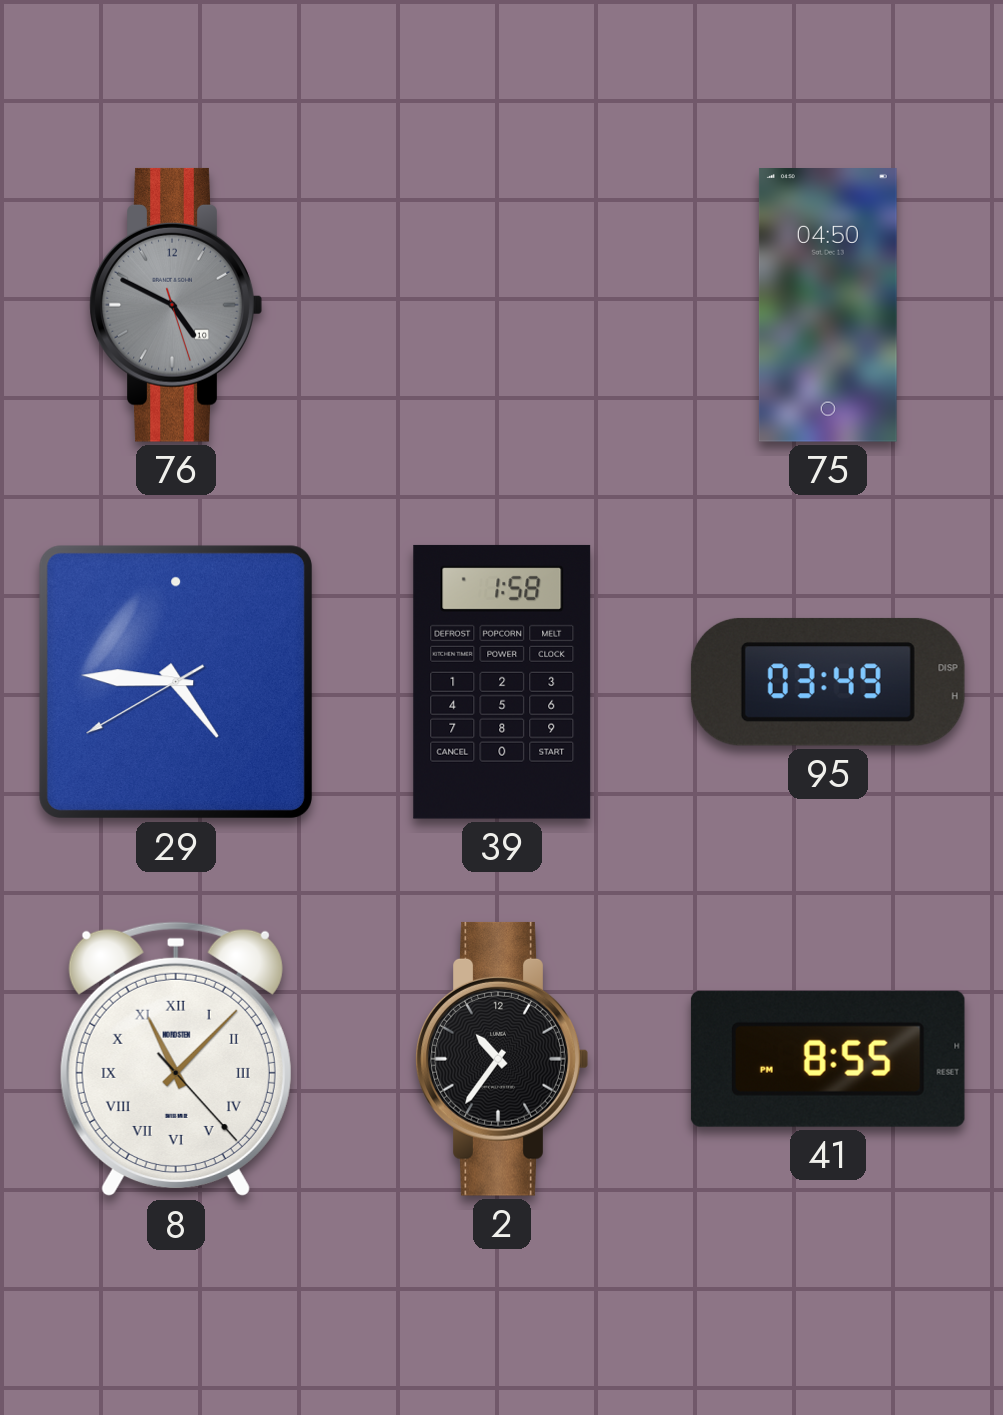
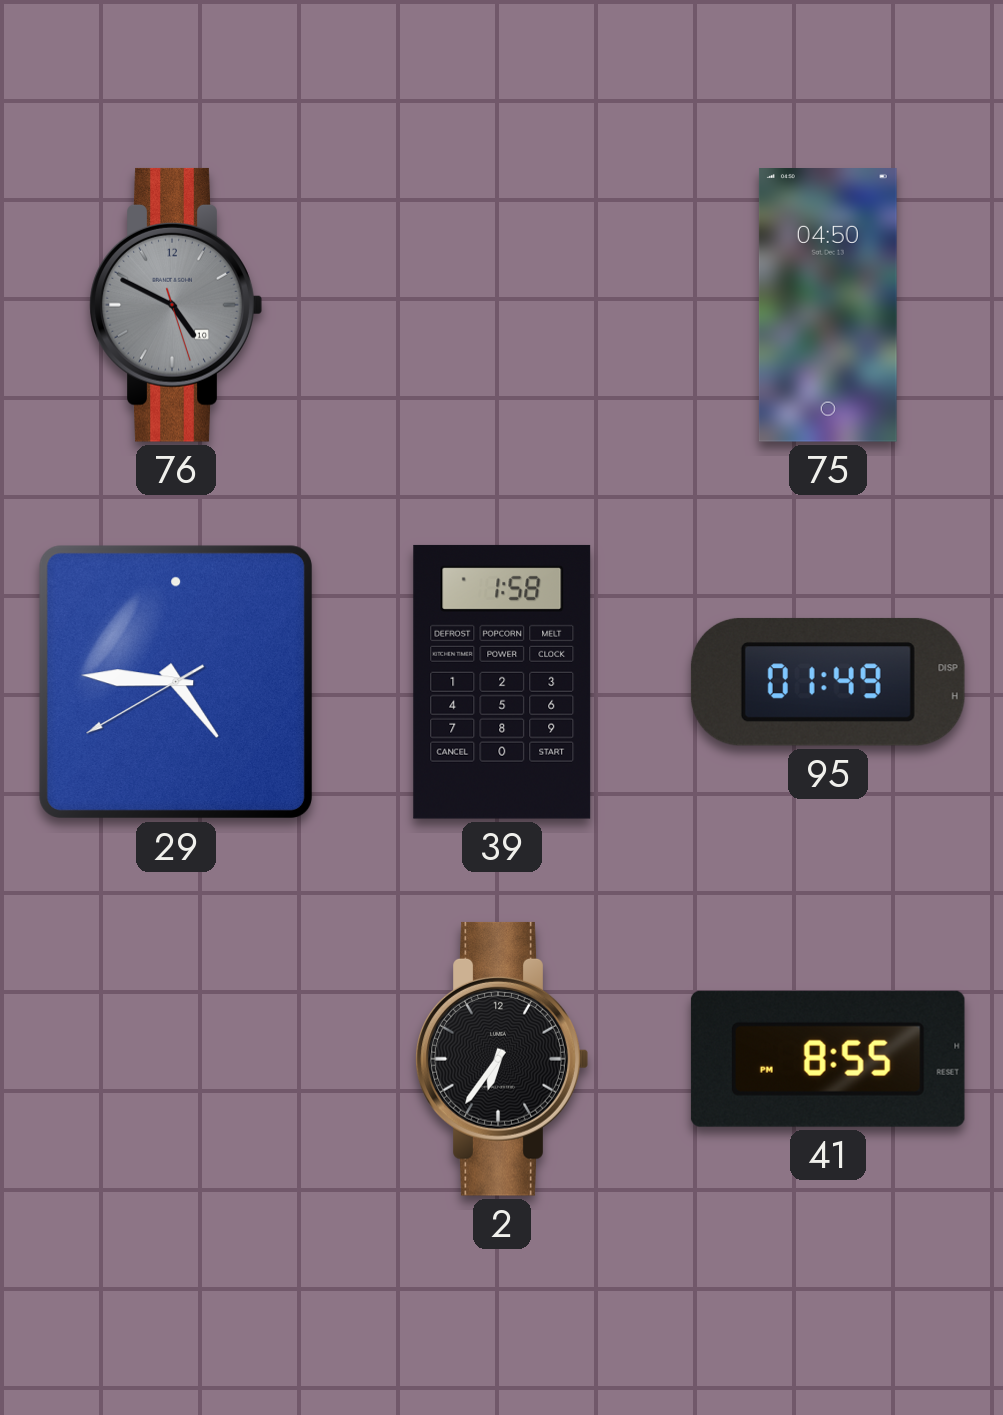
95: 03:49 -> 01:49
8: 11:07 -> none
2: 10:36 -> 6:36
